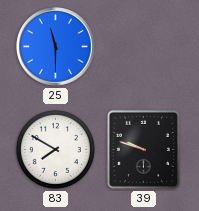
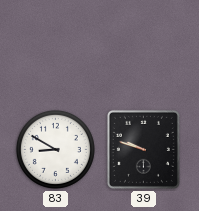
25: 11:30 -> none
83: 7:50 -> 8:50
